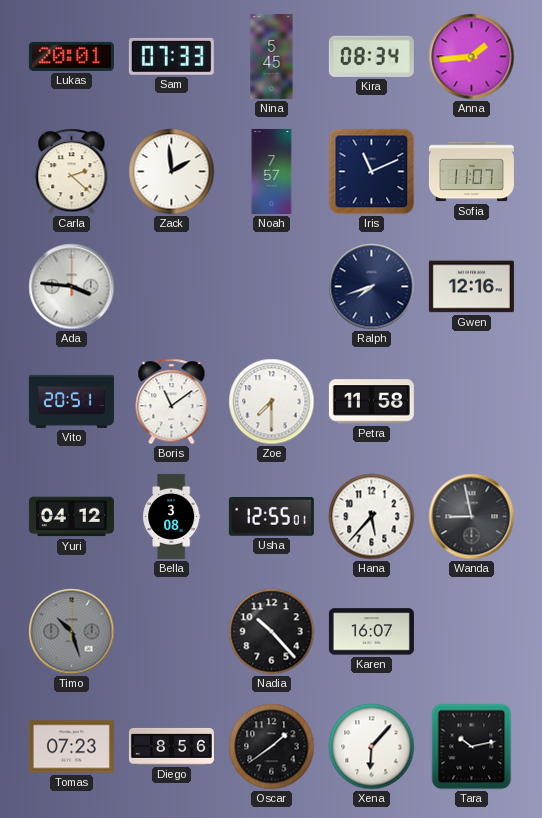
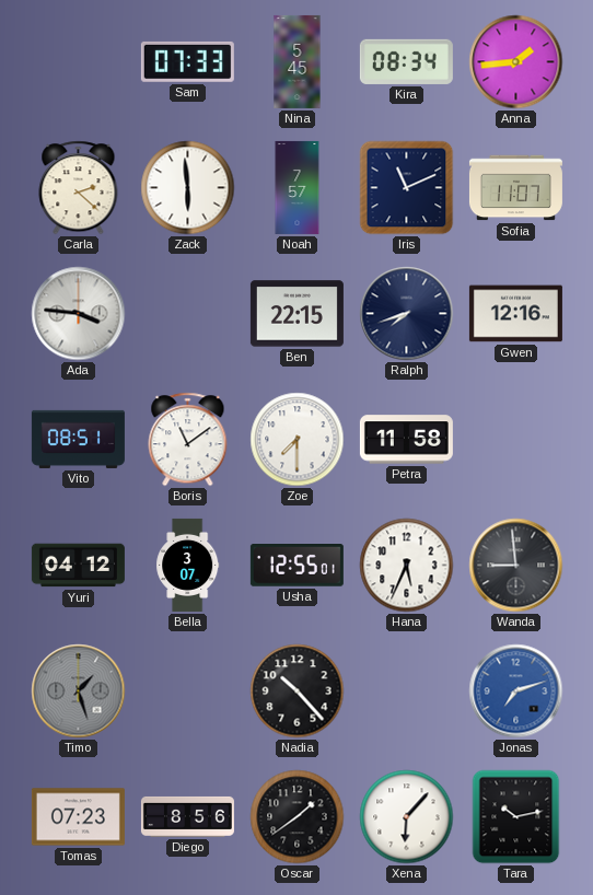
Lukas: 20:01 -> none
Zack: 1:59 -> 5:59
Ben: none -> 22:15
Vito: 20:51 -> 08:51
Bella: 3:08 -> 3:07
Hana: 5:37 -> 5:34
Wanda: 8:58 -> 8:59
Timo: 10:27 -> 1:27
Karen: 16:07 -> none
Jonas: none -> 7:12
